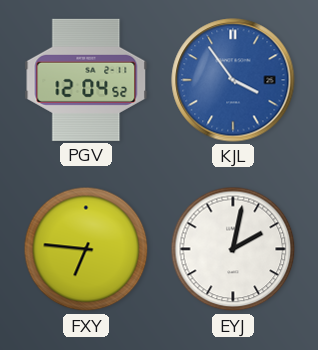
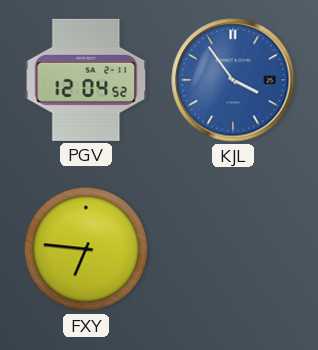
EYJ: 2:02 -> none
